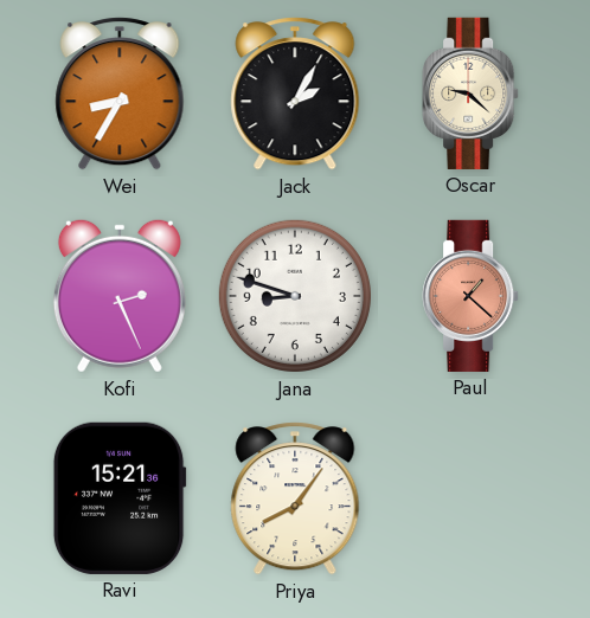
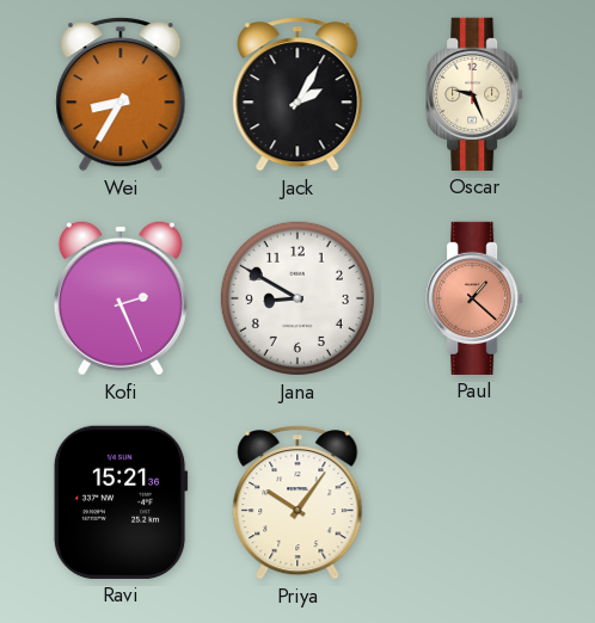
Oscar: 9:22 -> 9:26
Jana: 8:48 -> 8:50
Priya: 8:06 -> 10:06
